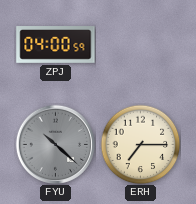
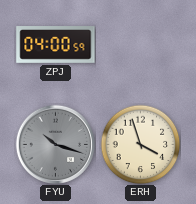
FYU: 10:22 -> 10:18
ERH: 7:15 -> 3:57
